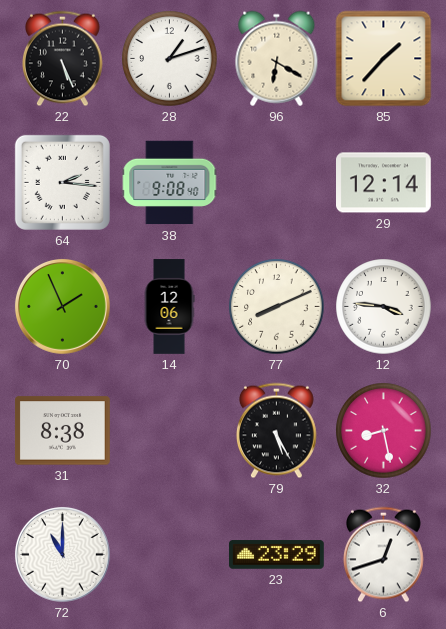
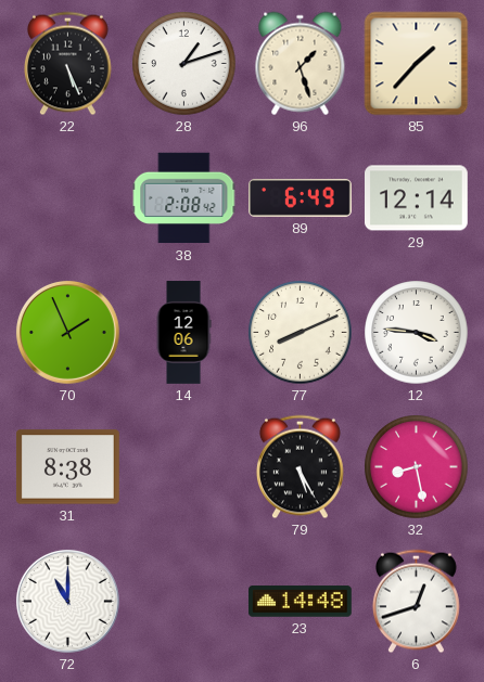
96: 6:20 -> 1:27
64: 2:16 -> none
38: 9:08 -> 2:08
89: none -> 6:49
23: 23:29 -> 14:48
